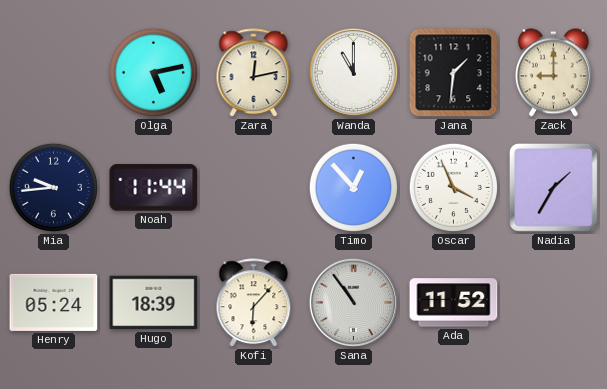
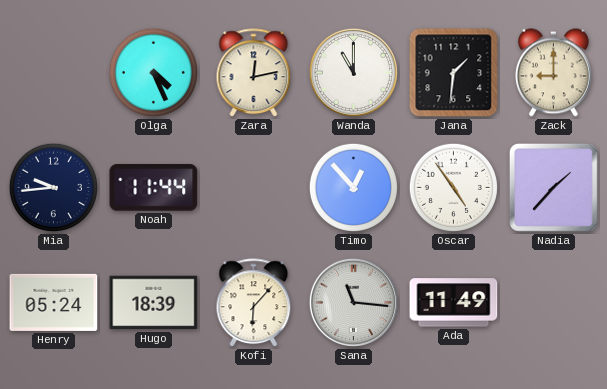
Olga: 5:13 -> 4:26
Oscar: 3:56 -> 4:54
Nadia: 1:35 -> 1:37
Sana: 10:54 -> 11:16
Ada: 11:52 -> 11:49
